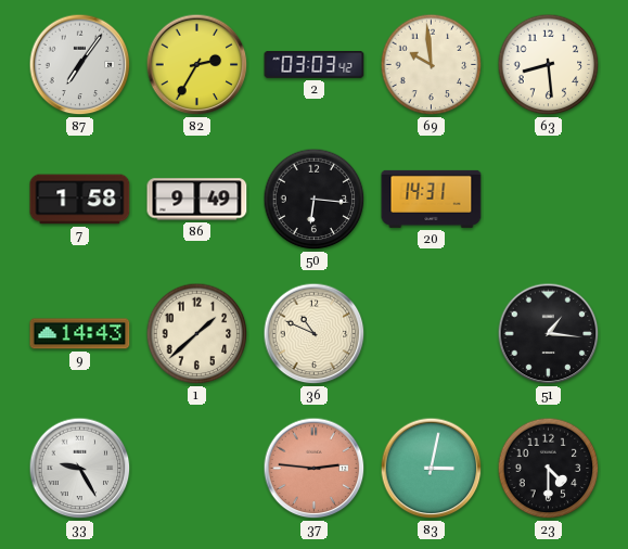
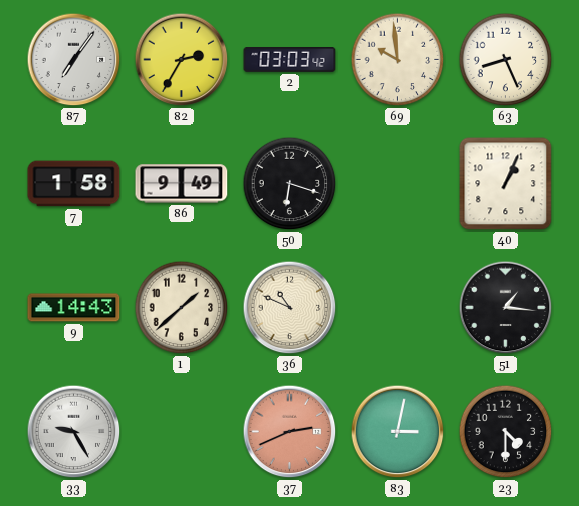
63: 8:29 -> 8:26
50: 6:16 -> 6:18
20: 14:31 -> none
40: none -> 1:04
37: 2:46 -> 2:41
